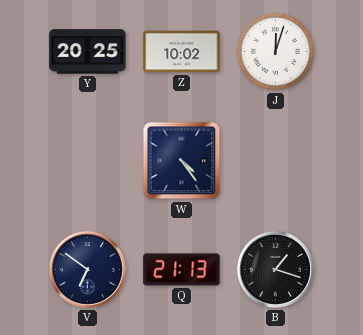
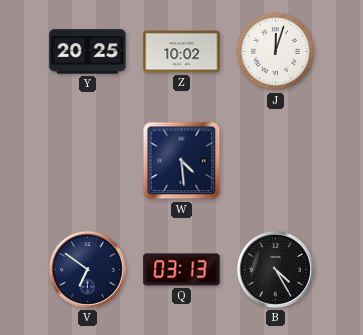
W: 4:24 -> 4:29
Q: 21:13 -> 03:13
B: 1:18 -> 4:25
